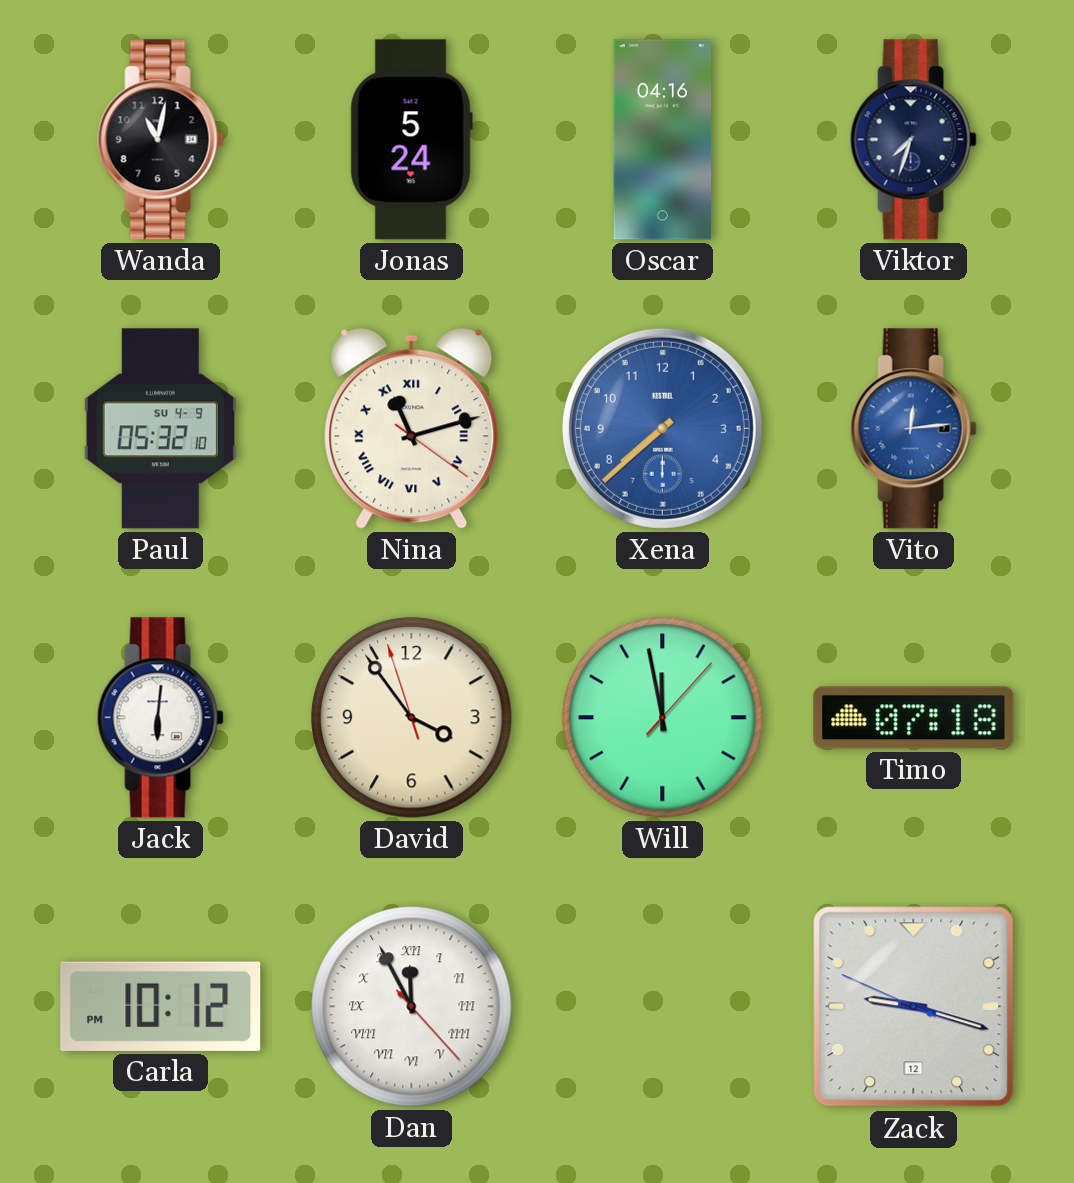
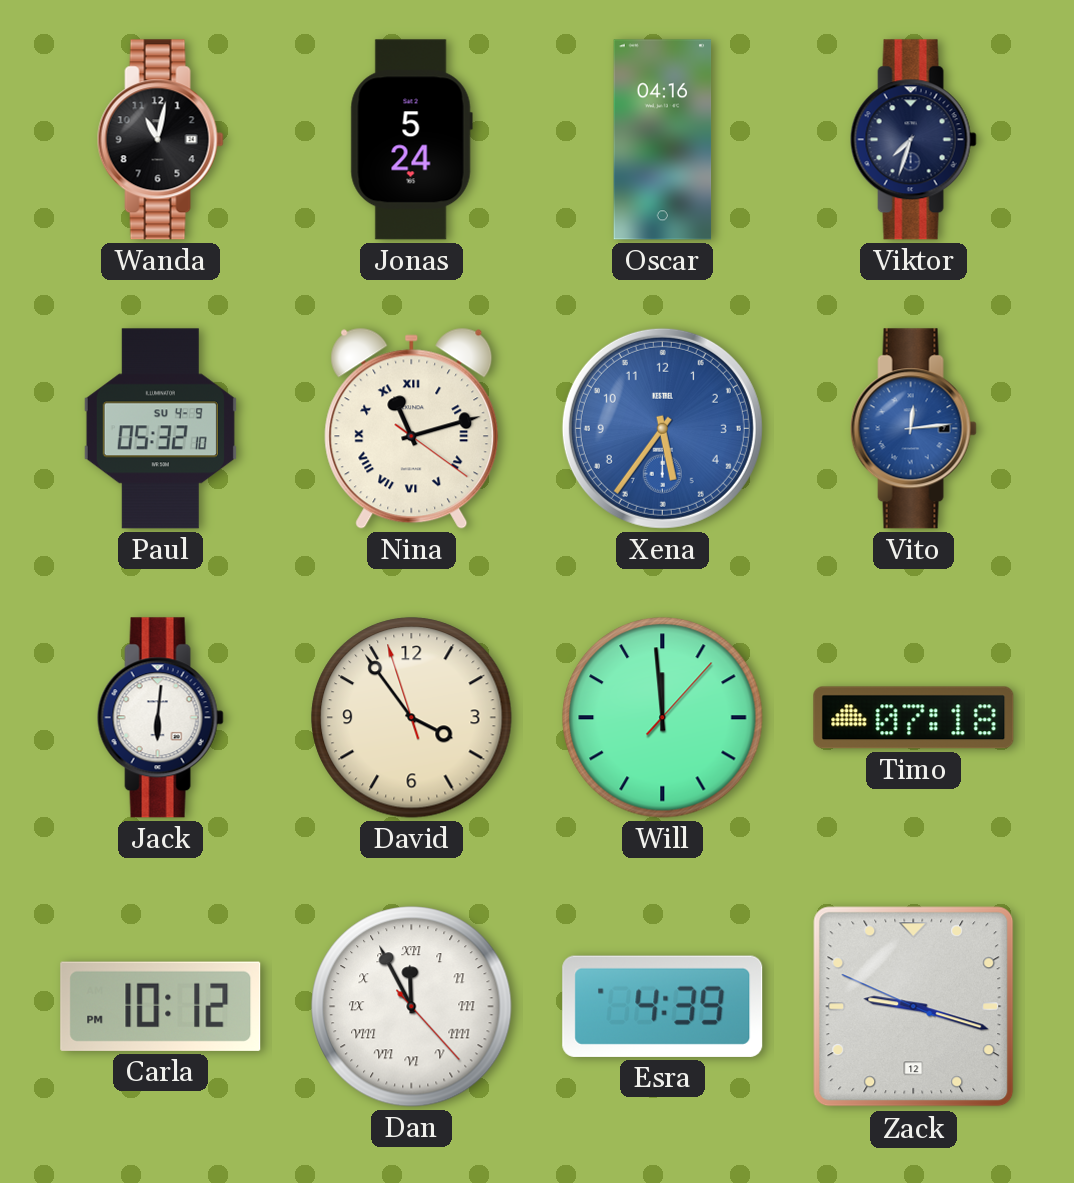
Xena: 7:38 -> 5:36
Will: 11:58 -> 11:59
Esra: none -> 4:39
